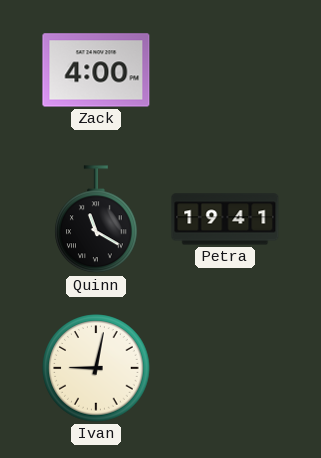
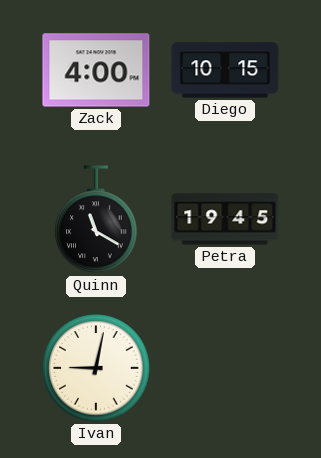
Diego: none -> 10:15
Petra: 19:41 -> 19:45
